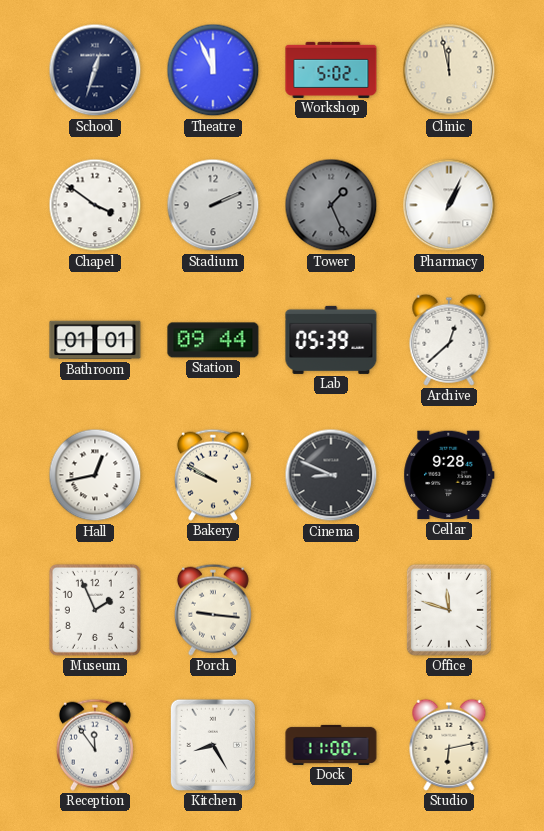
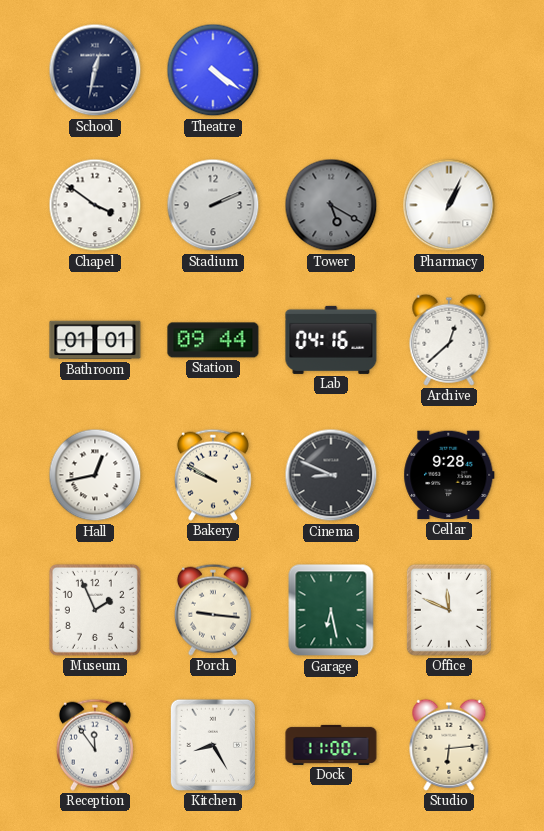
School: 12:33 -> 12:32
Theatre: 11:56 -> 4:21
Workshop: 5:02 -> none
Clinic: 11:58 -> none
Tower: 1:26 -> 5:20
Lab: 05:39 -> 04:16
Garage: none -> 6:28
Office: 11:48 -> 11:49
Studio: 6:13 -> 6:14
